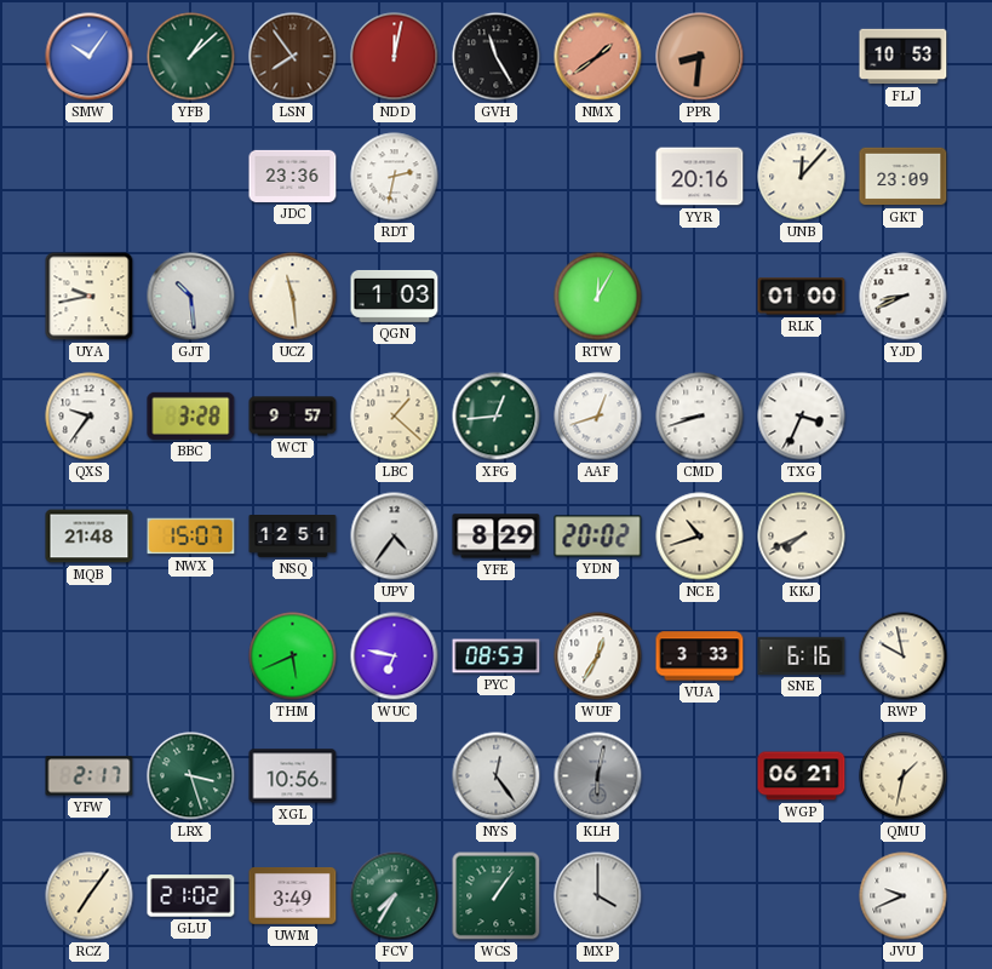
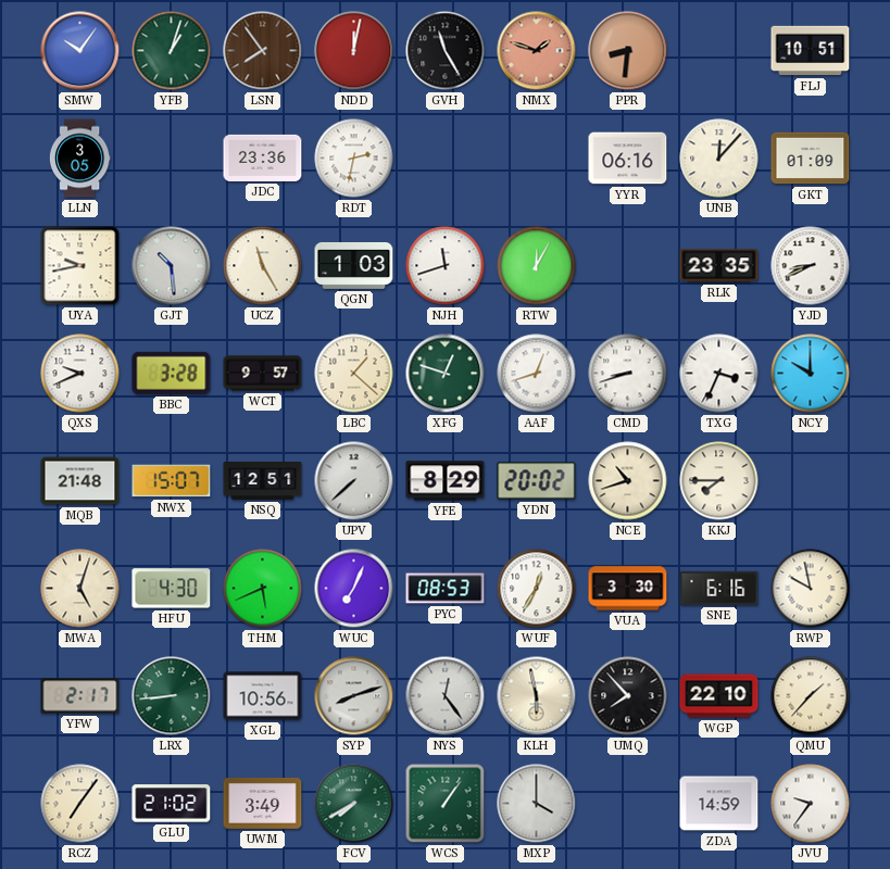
YFB: 1:08 -> 1:03
NMX: 1:39 -> 1:48
FLJ: 10:53 -> 10:51
LLN: none -> 3:05
YYR: 20:16 -> 06:16
GKT: 23:09 -> 01:09
UCZ: 11:29 -> 11:25
NJH: none -> 11:42
RLK: 01:00 -> 23:35
QXS: 9:36 -> 9:41
XFG: 12:44 -> 12:48
NCY: none -> 10:00
UPV: 4:36 -> 7:38
KKJ: 7:41 -> 7:45
MWA: none -> 5:03
HFU: none -> 4:30
WUC: 6:47 -> 7:04
VUA: 3:33 -> 3:30
LRX: 3:27 -> 8:44
SYP: none -> 8:12
KLH: 6:02 -> 5:58
KLH dial: grey -> cream
UMQ: none -> 7:53
WGP: 06:21 -> 22:10
QMU: 1:32 -> 1:37
FCV: 7:35 -> 7:40
ZDA: none -> 14:59
JVU: 9:41 -> 9:36
